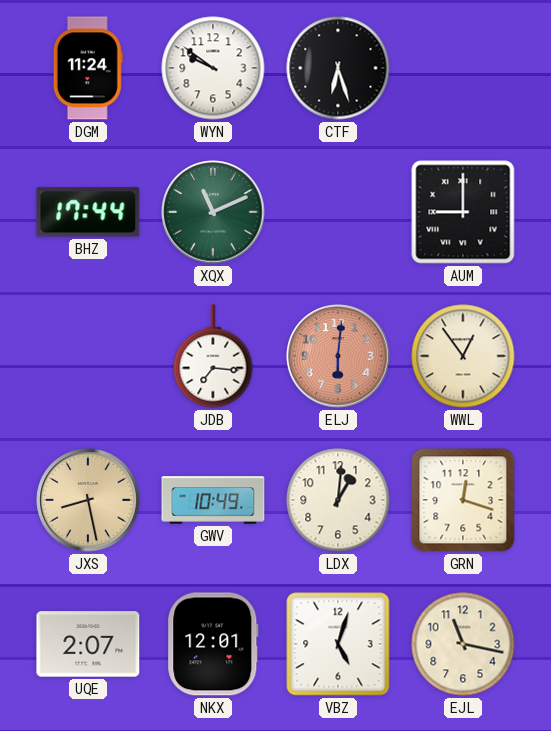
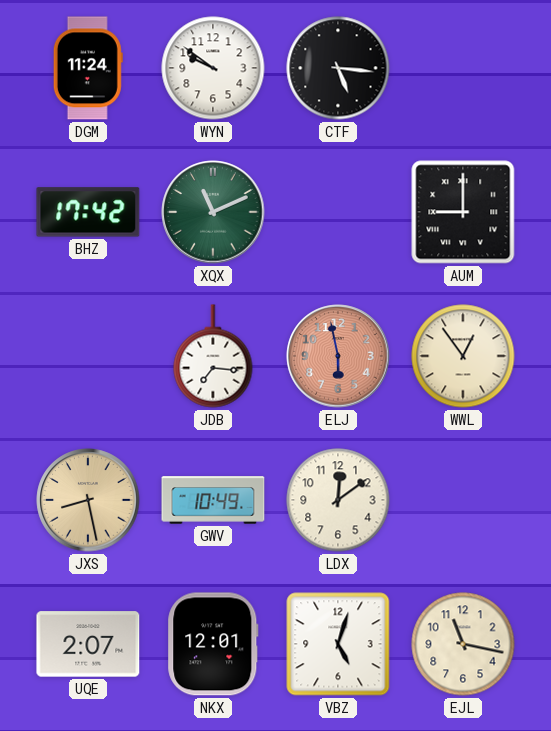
CTF: 6:27 -> 5:16
BHZ: 17:44 -> 17:42
ELJ: 6:01 -> 5:58
LDX: 1:01 -> 12:09
GRN: 12:18 -> none
